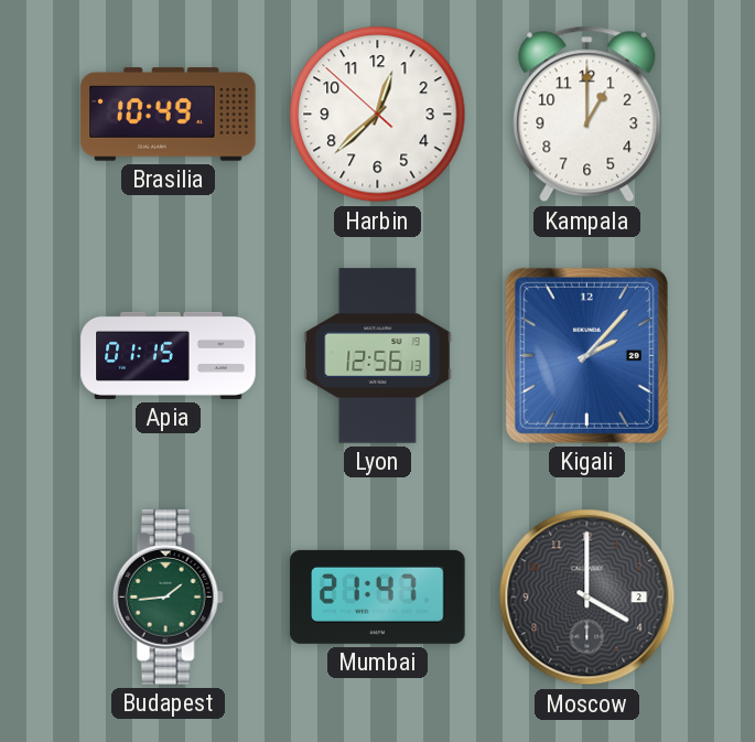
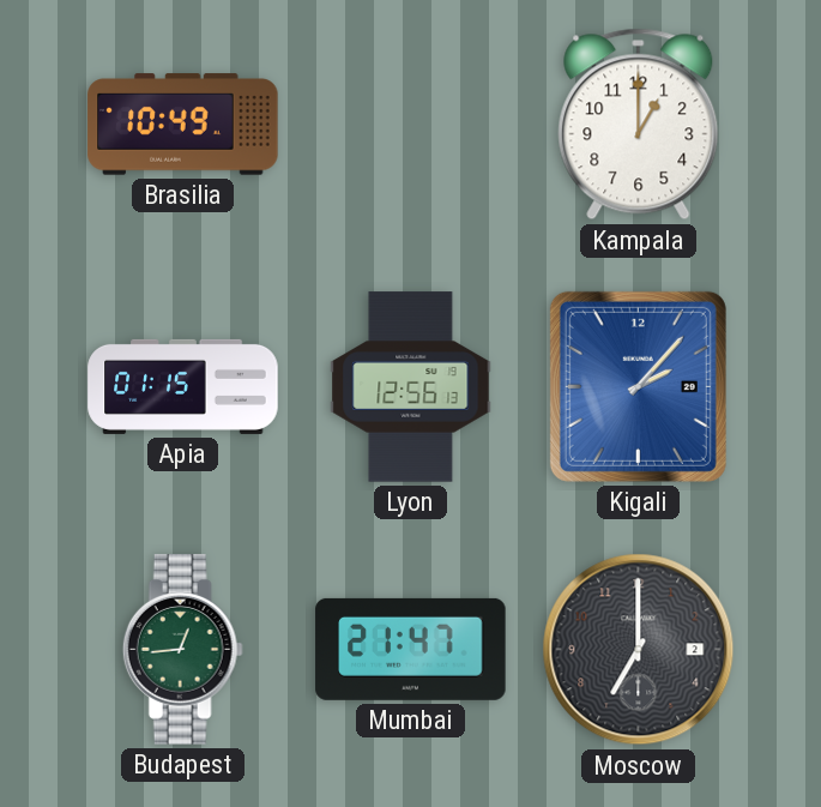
Harbin: 12:37 -> none
Budapest: 1:44 -> 12:44
Moscow: 4:00 -> 7:00
